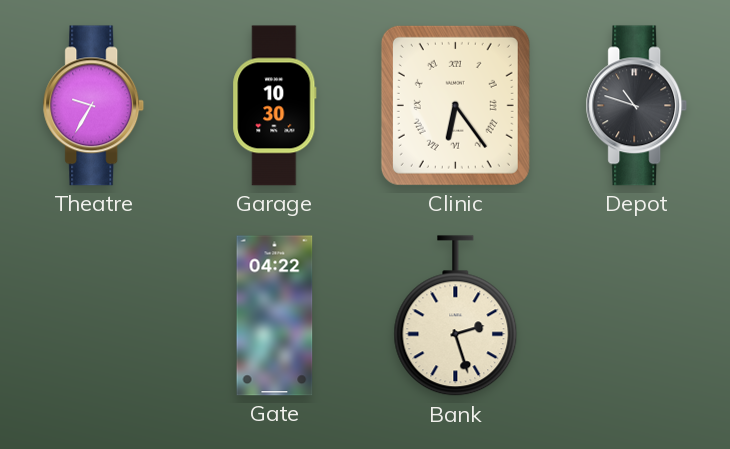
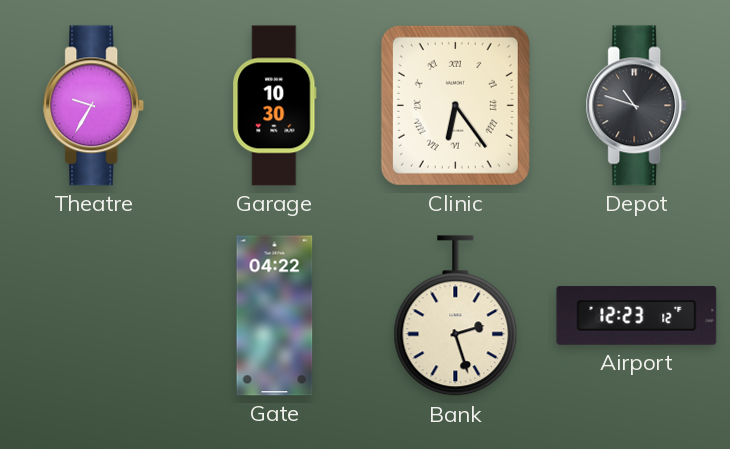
Airport: none -> 12:23
